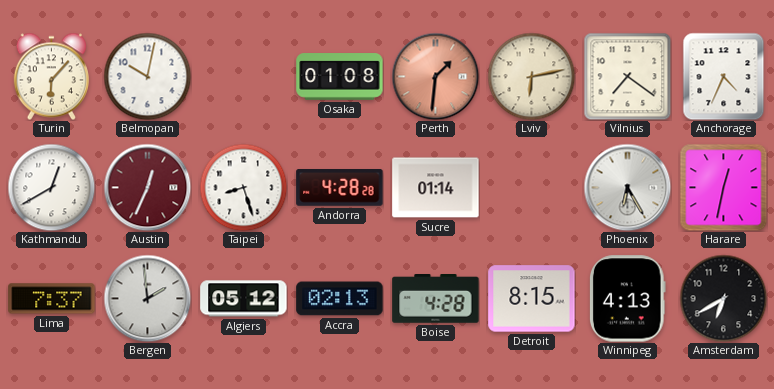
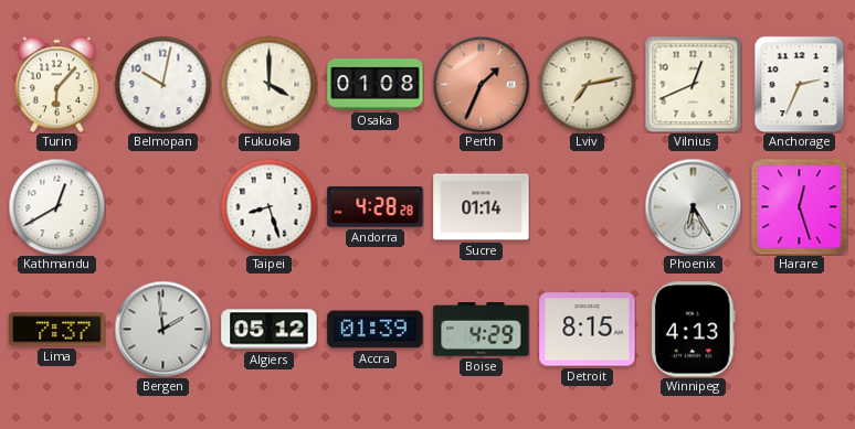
Fukuoka: none -> 4:00
Perth: 1:31 -> 1:34
Lviv: 6:13 -> 7:13
Vilnius: 7:21 -> 12:41
Anchorage: 4:34 -> 2:34
Austin: 12:34 -> none
Harare: 12:32 -> 12:27
Accra: 02:13 -> 01:39
Boise: 4:28 -> 4:29
Amsterdam: 6:40 -> none
